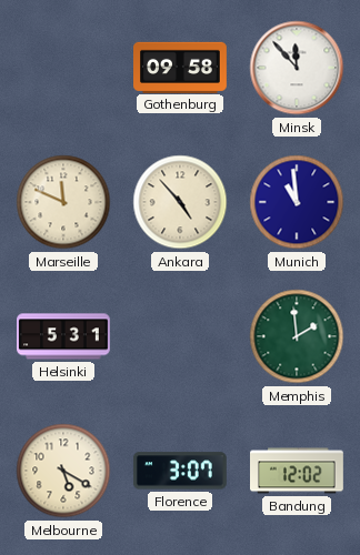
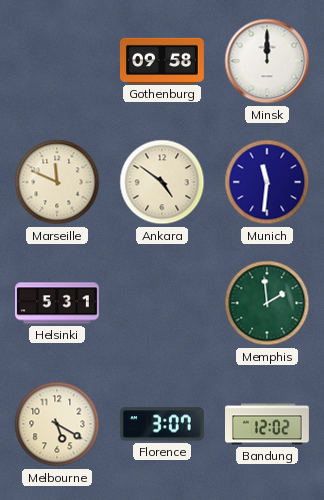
Minsk: 11:53 -> 12:00
Ankara: 4:53 -> 4:51
Munich: 10:59 -> 11:31
